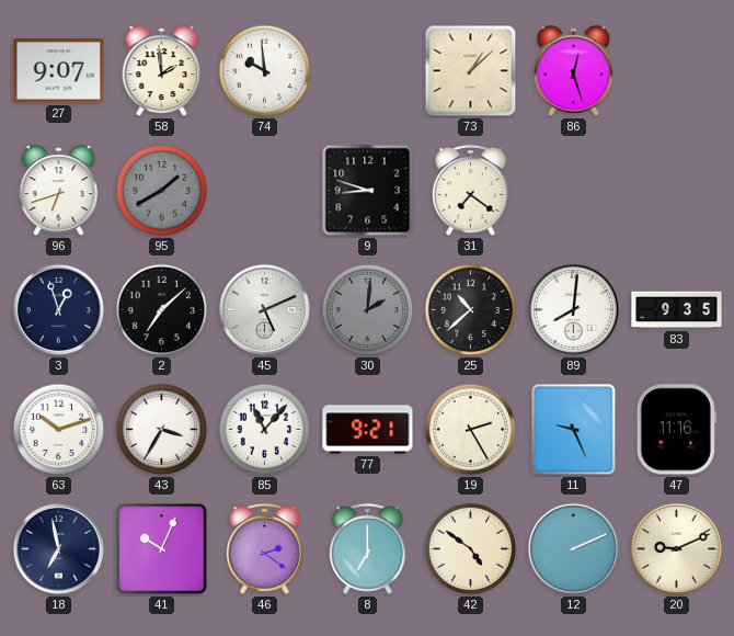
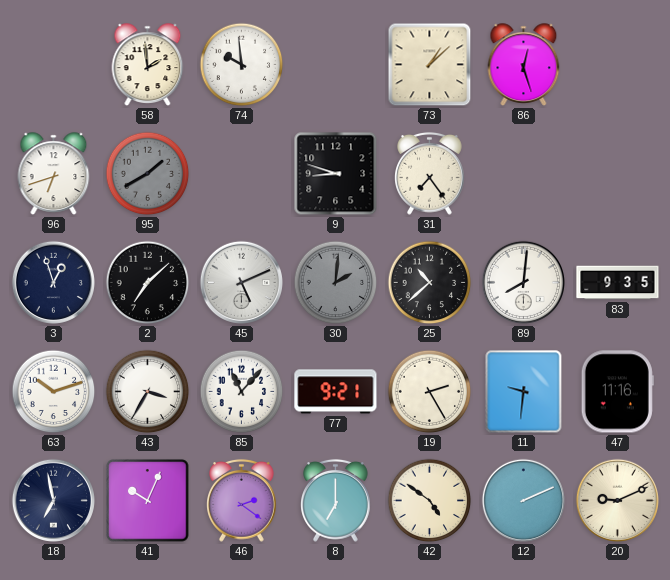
27: 9:07 -> none
31: 7:21 -> 7:24
11: 9:26 -> 9:31
